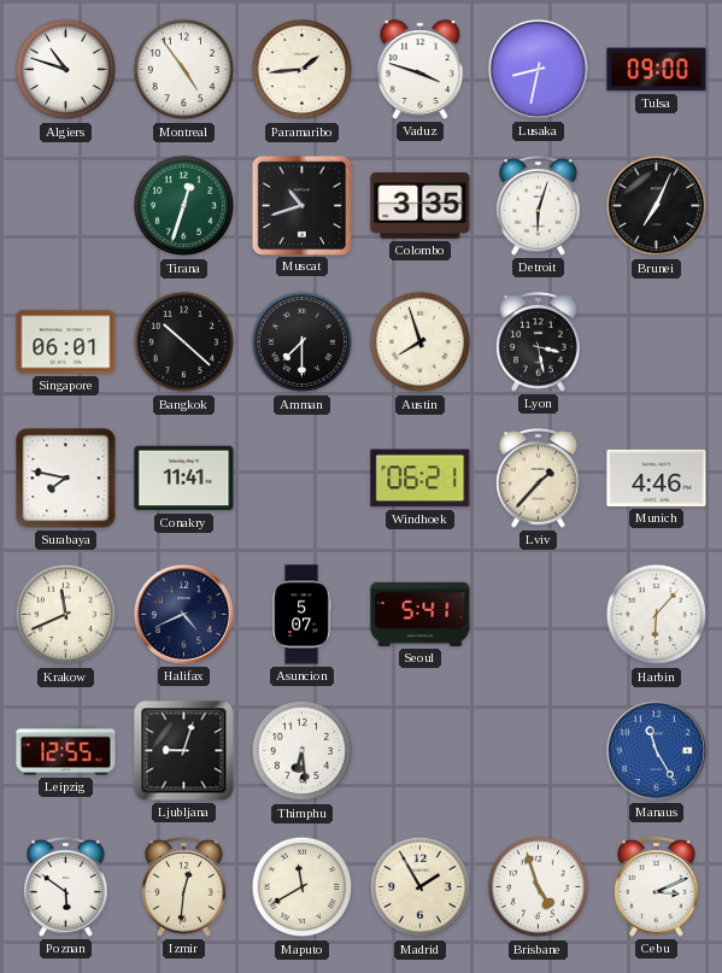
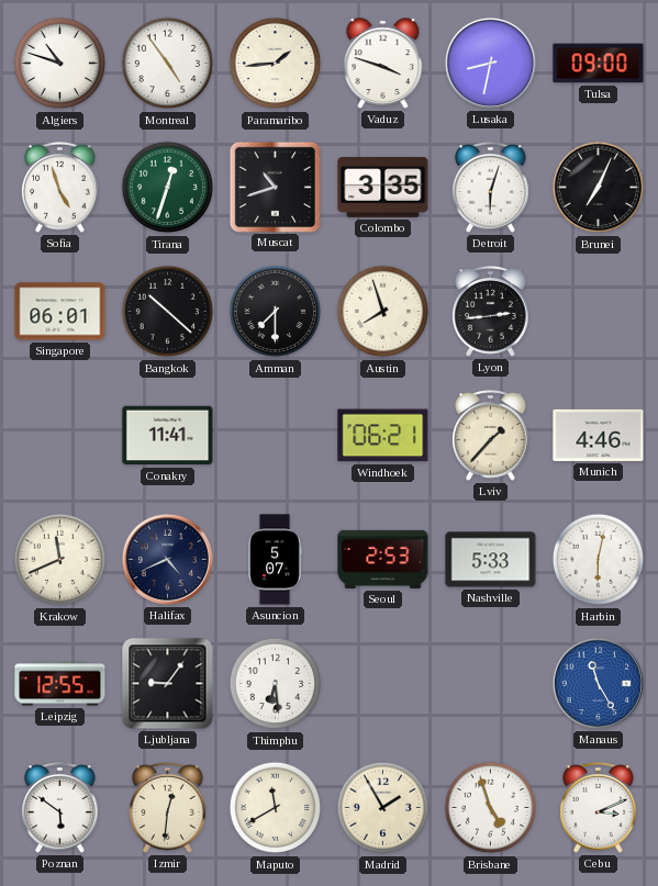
Sofia: none -> 4:57
Lyon: 3:28 -> 2:44
Surabaya: 7:47 -> none
Seoul: 5:41 -> 2:53
Nashville: none -> 5:33
Harbin: 6:07 -> 6:02
Ljubljana: 9:03 -> 9:06
